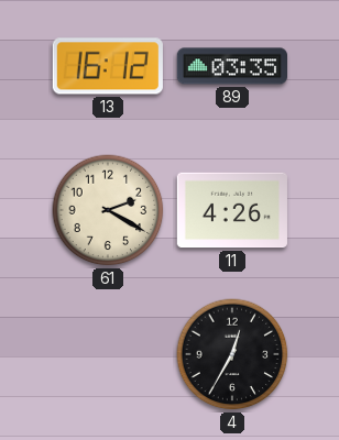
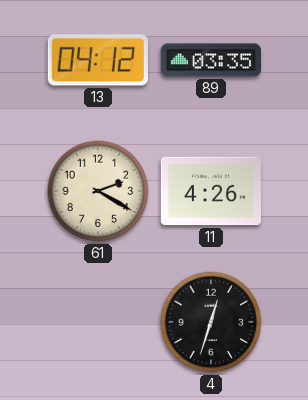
13: 16:12 -> 04:12
4: 12:35 -> 12:33
